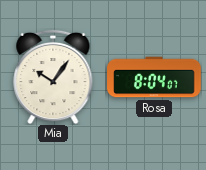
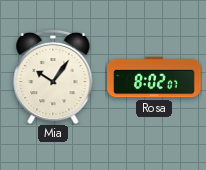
Rosa: 8:04 -> 8:02
